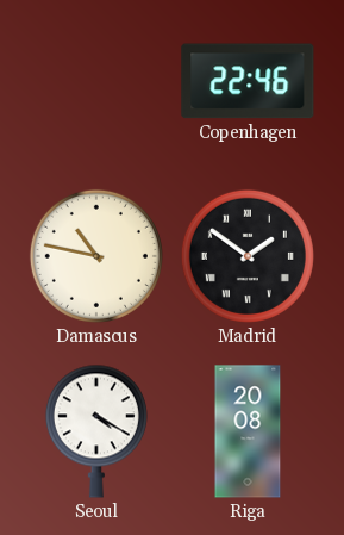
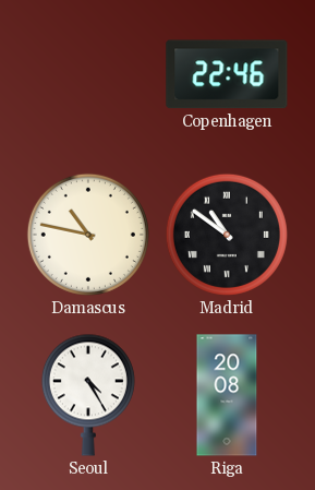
Madrid: 1:51 -> 10:51
Seoul: 4:20 -> 4:25
